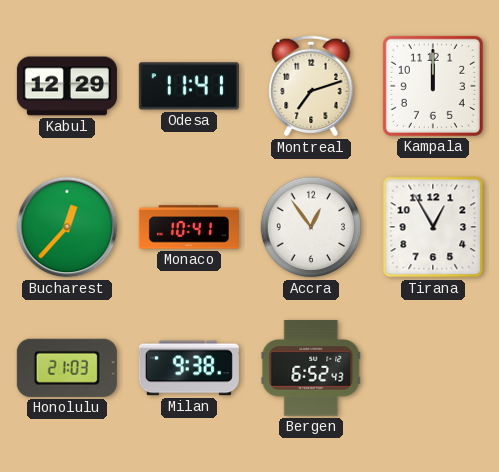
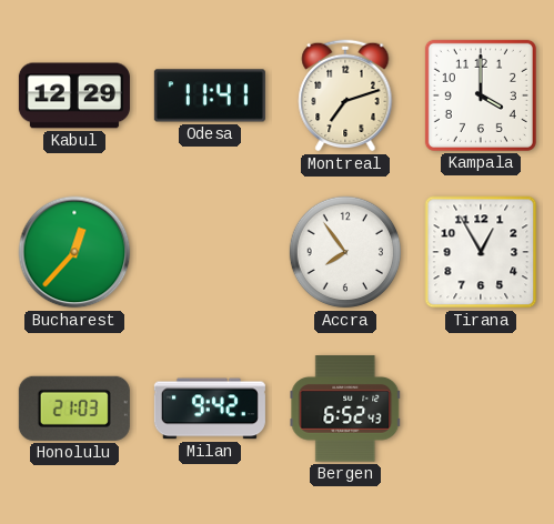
Kampala: 12:00 -> 4:00
Monaco: 10:41 -> none
Accra: 12:54 -> 7:54
Milan: 9:38 -> 9:42
